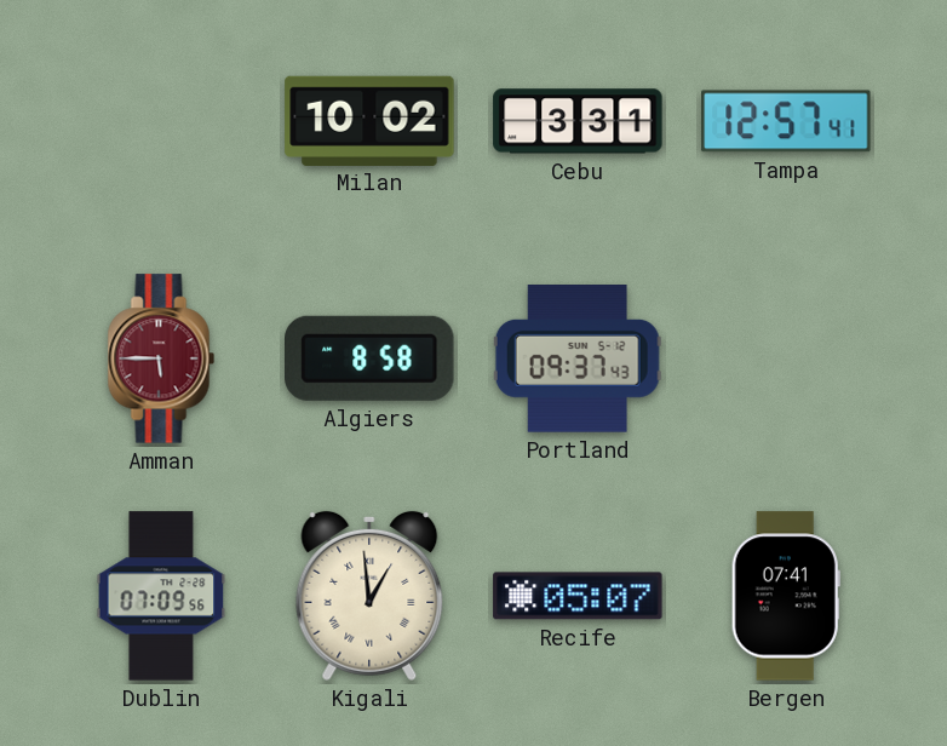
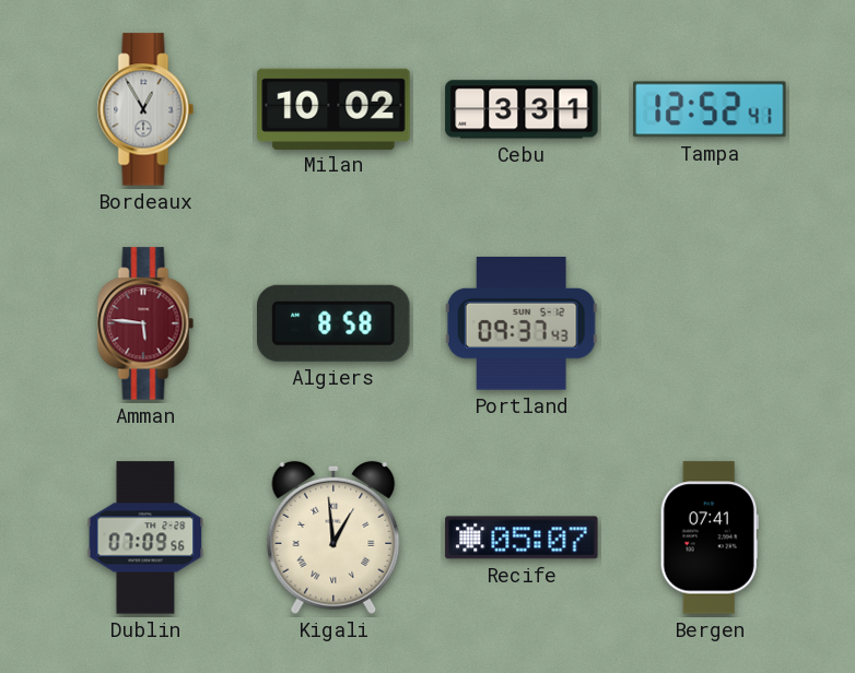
Bordeaux: none -> 12:55
Tampa: 12:57 -> 12:52
Amman: 5:45 -> 5:46
